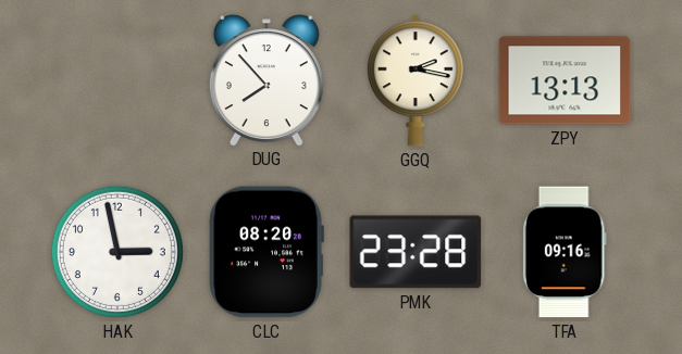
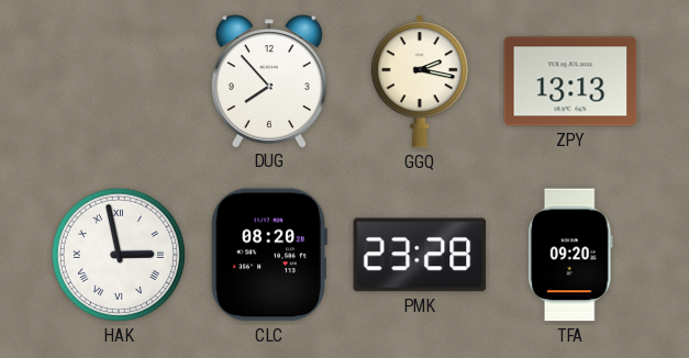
HAK numerals: Arabic -> Roman
TFA: 09:16 -> 09:20
